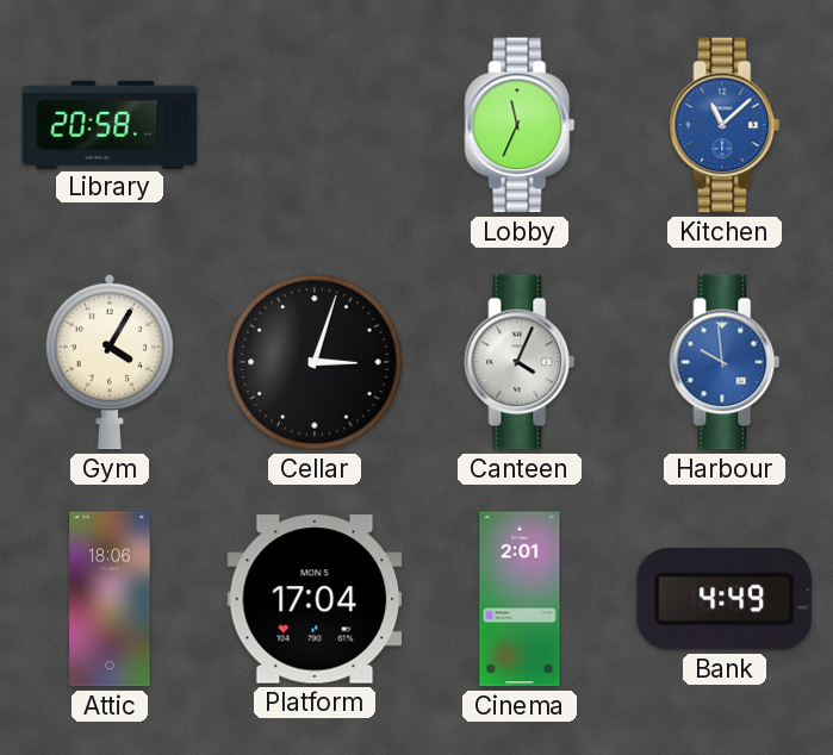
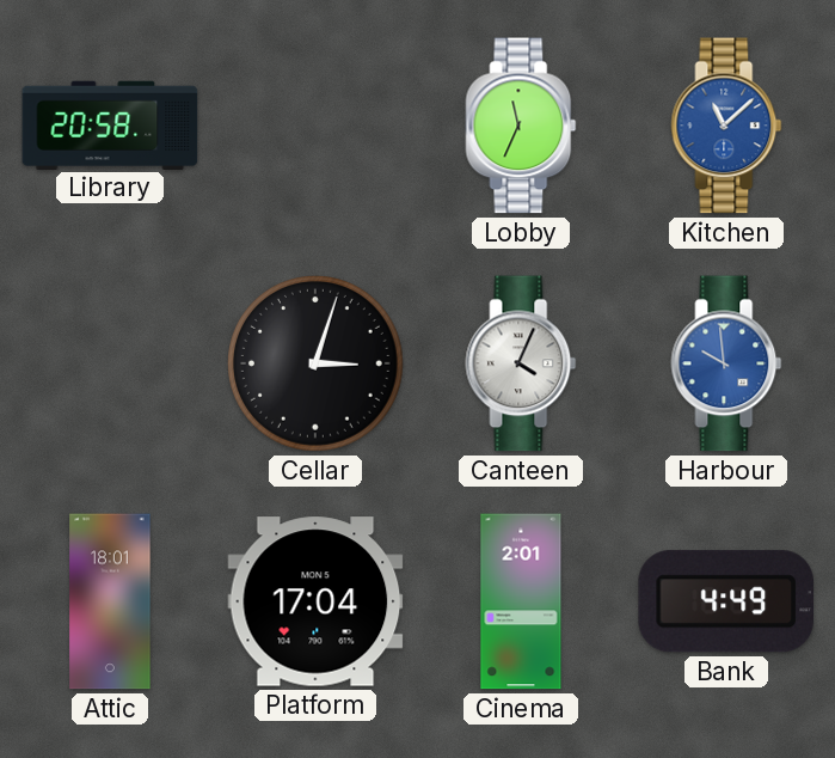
Gym: 4:05 -> none
Attic: 18:06 -> 18:01
